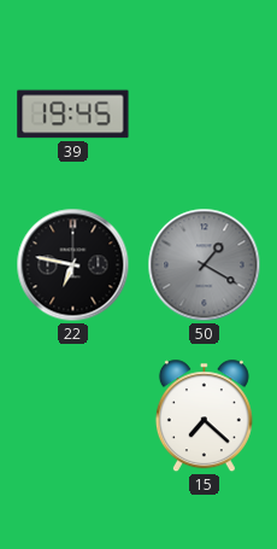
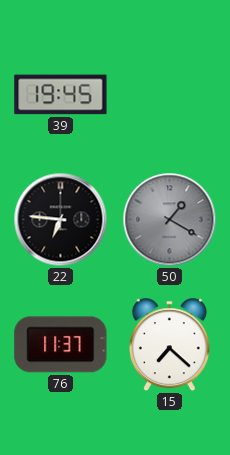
22: 6:47 -> 6:46
76: none -> 11:37
